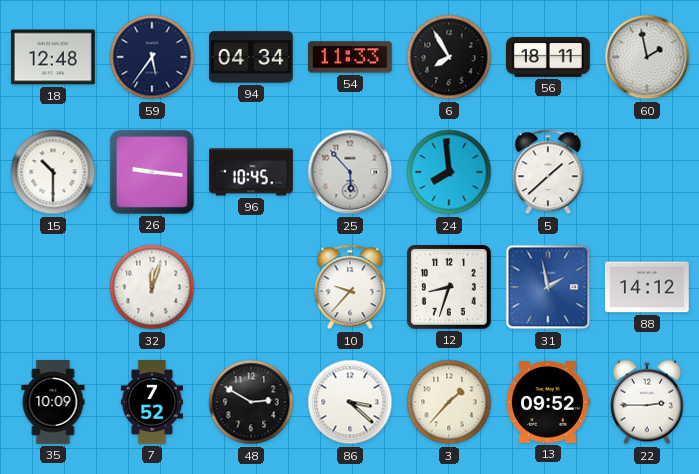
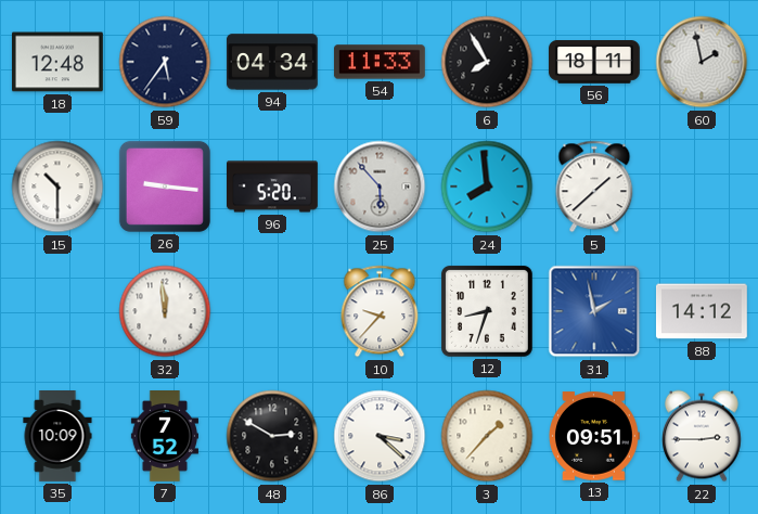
96: 10:45 -> 5:20
32: 12:03 -> 11:59
13: 09:52 -> 09:51
